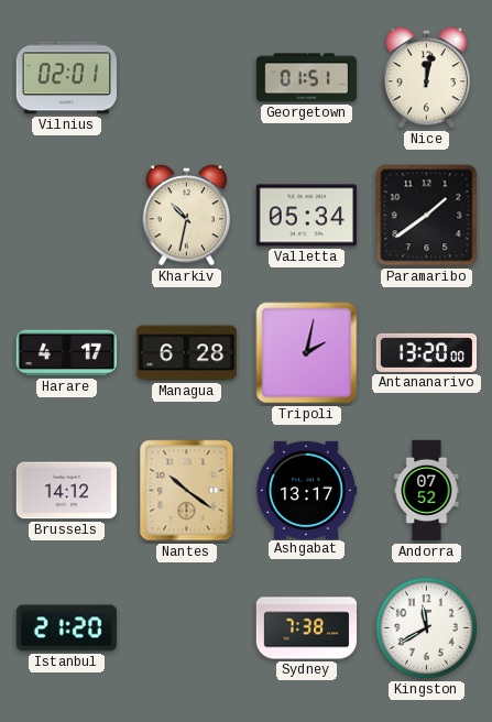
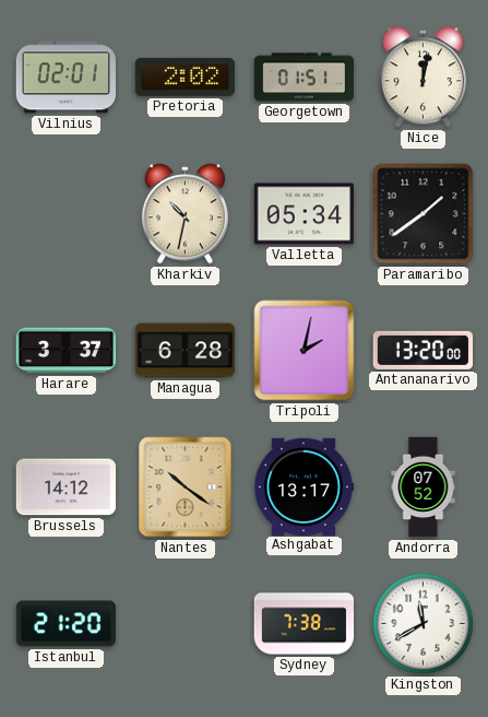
Pretoria: none -> 2:02
Harare: 4:17 -> 3:37
